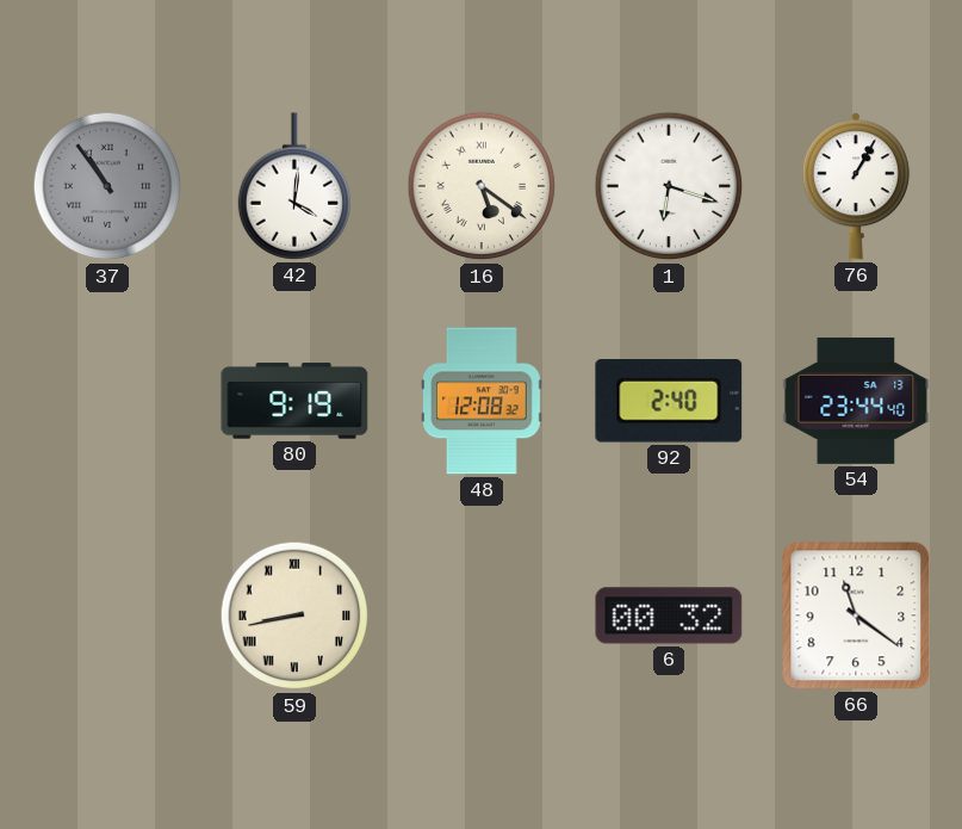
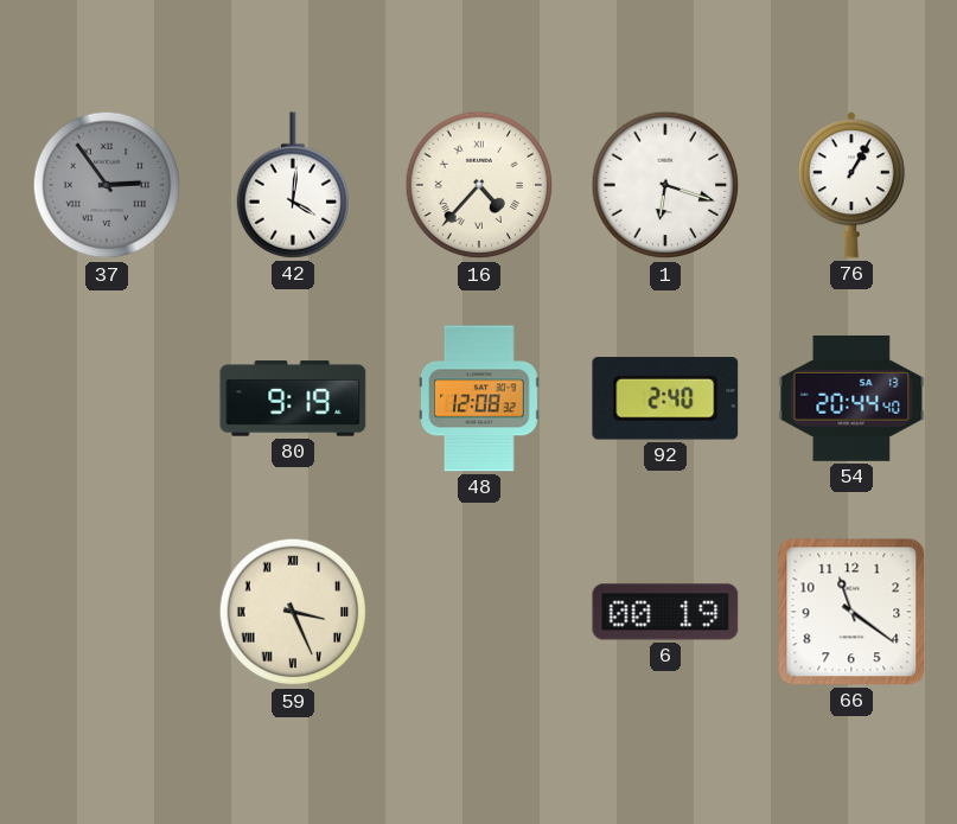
37: 10:54 -> 2:54
16: 5:21 -> 4:37
54: 23:44 -> 20:44
59: 8:43 -> 3:26
6: 00:32 -> 00:19
